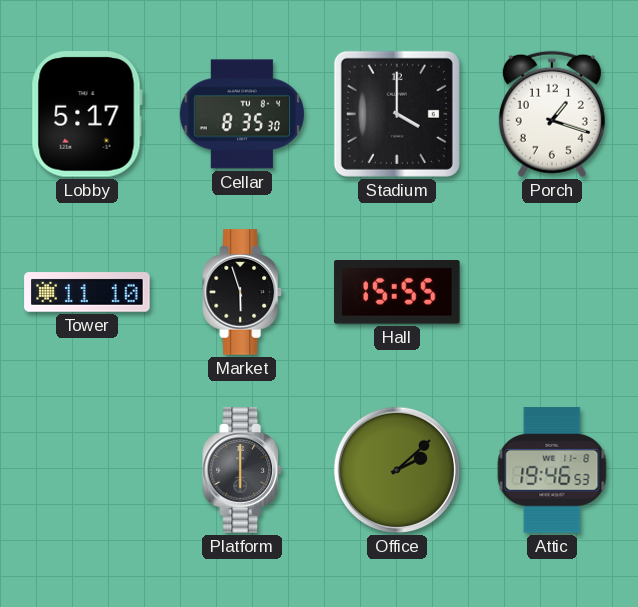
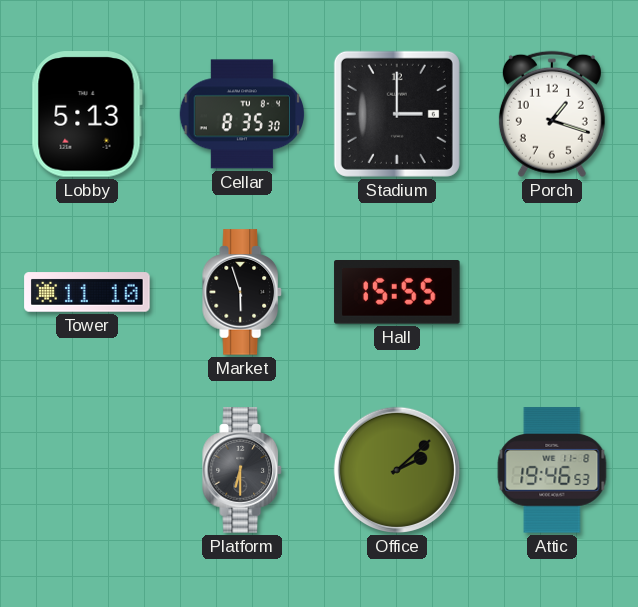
Lobby: 5:17 -> 5:13
Stadium: 4:00 -> 3:00
Platform: 6:00 -> 6:30
